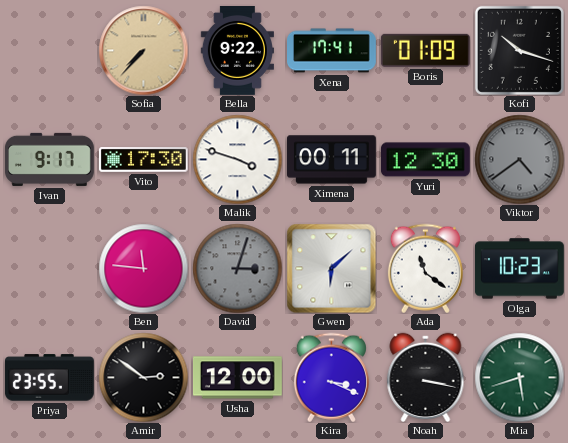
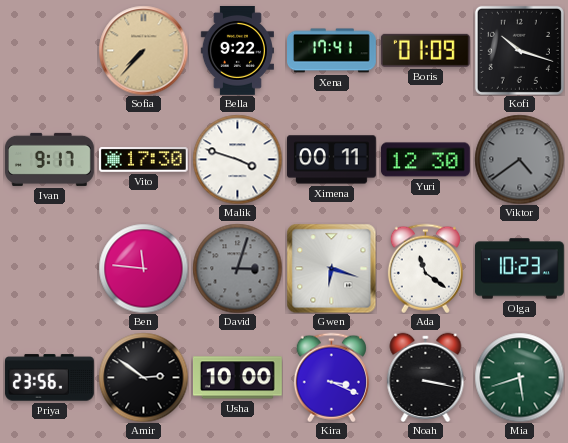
Gwen: 6:08 -> 6:18
Priya: 23:55 -> 23:56
Usha: 12:00 -> 10:00
